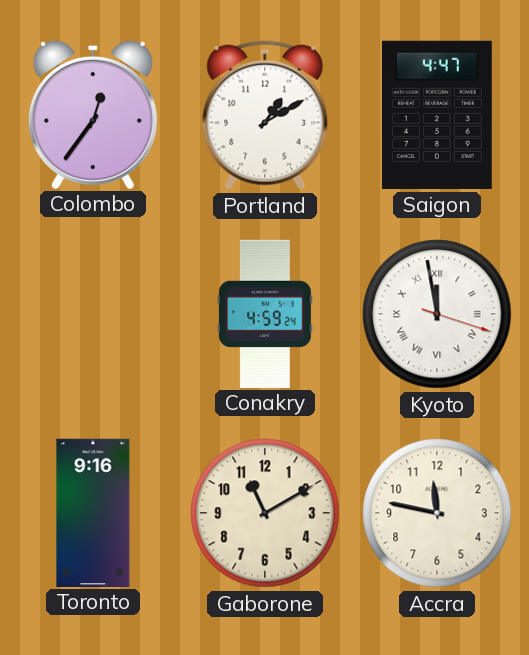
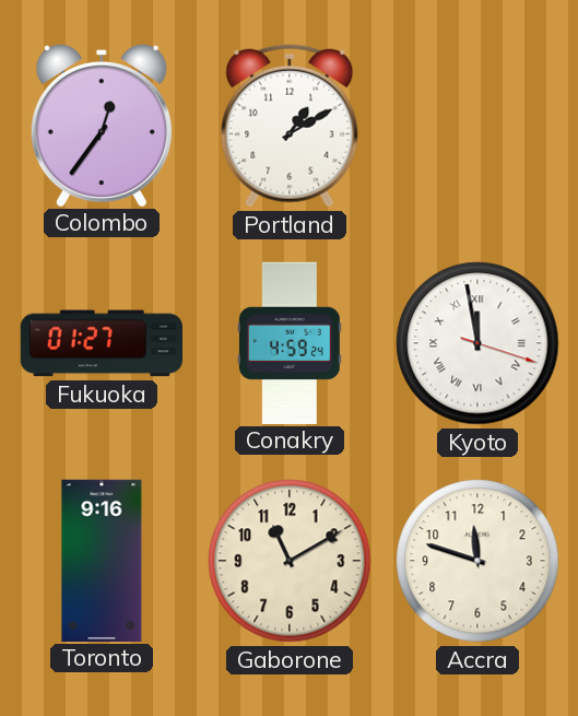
Saigon: 4:47 -> none
Fukuoka: none -> 01:27
Accra: 11:47 -> 11:48
